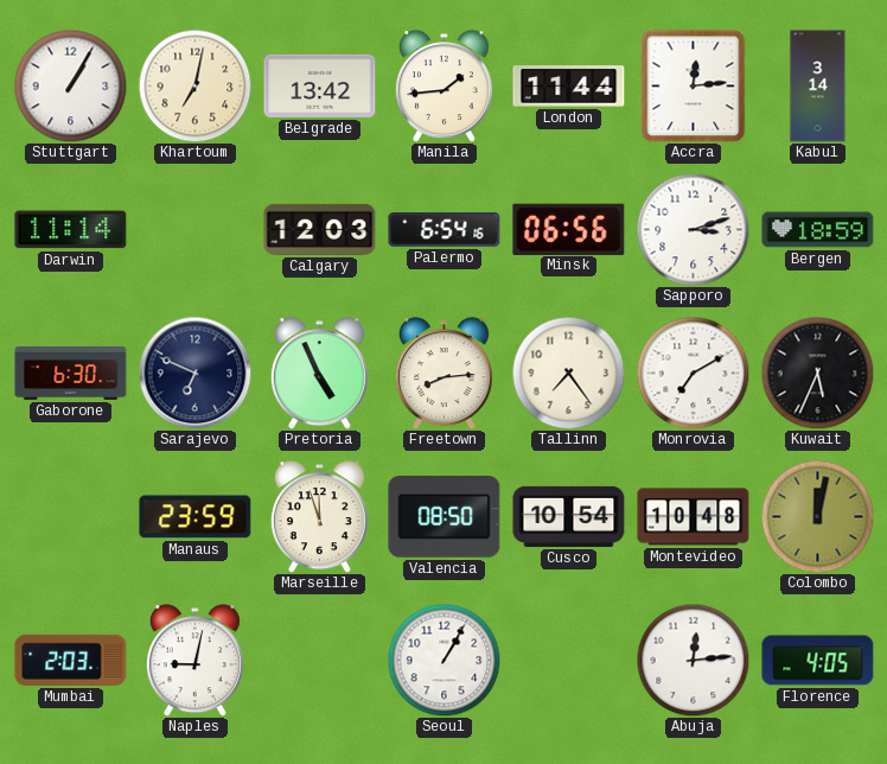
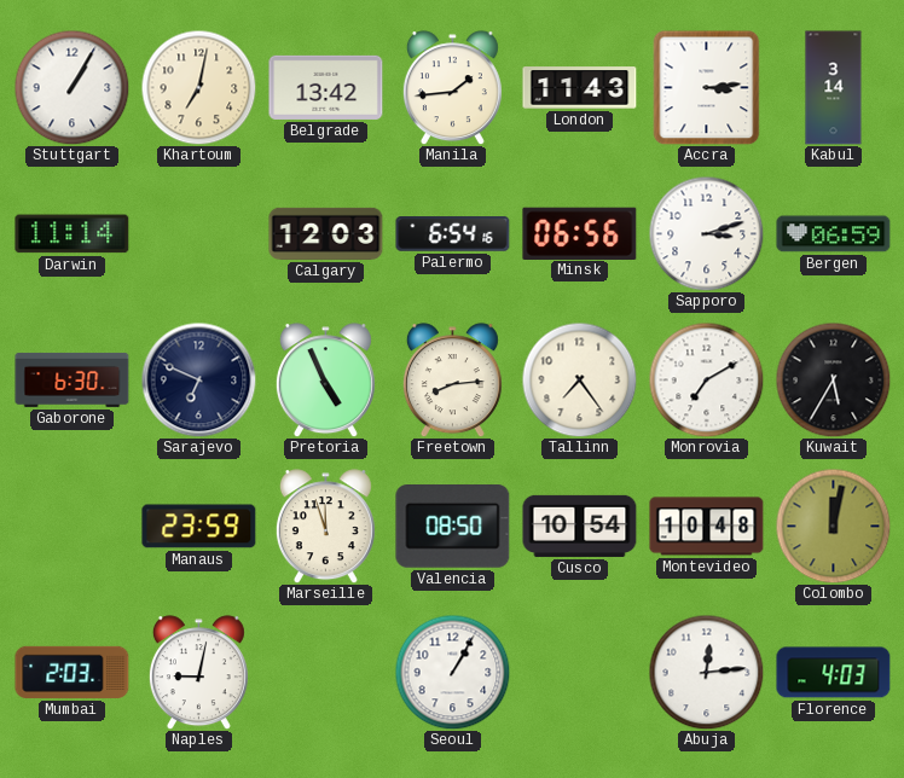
London: 11:44 -> 11:43
Accra: 12:14 -> 3:14
Bergen: 18:59 -> 06:59
Kuwait: 5:34 -> 5:35
Florence: 4:05 -> 4:03
